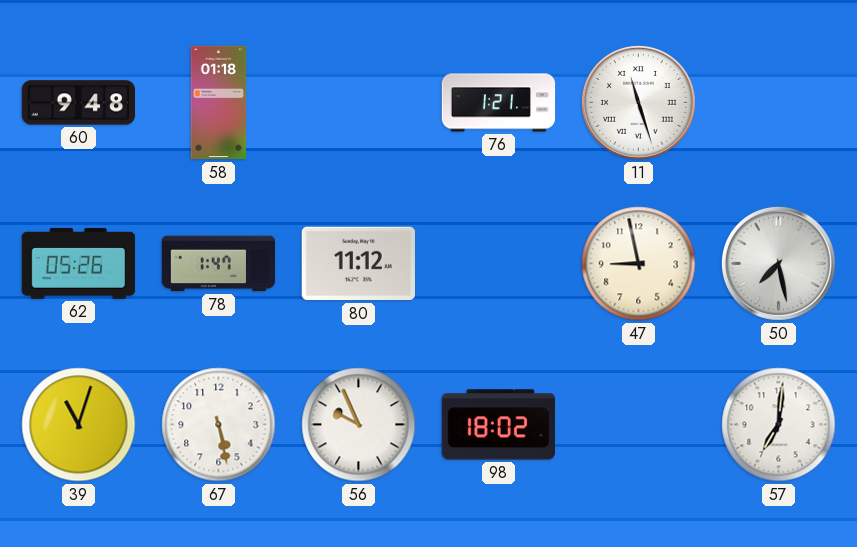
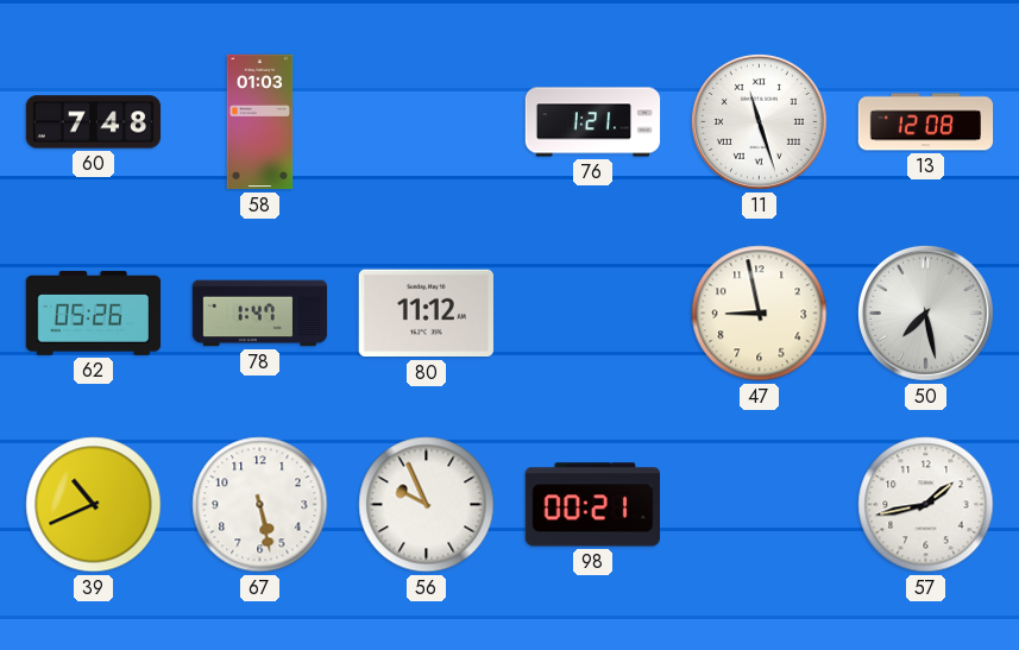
60: 9:48 -> 7:48
58: 01:18 -> 01:03
13: none -> 12:08
39: 11:03 -> 10:41
98: 18:02 -> 00:21
57: 7:01 -> 1:43
